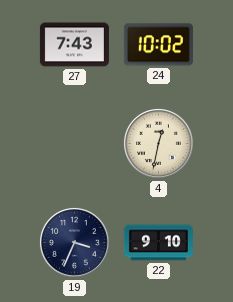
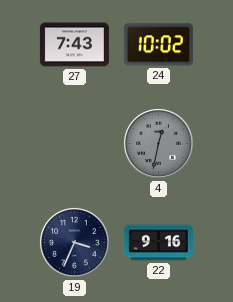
4 dial: cream -> grey
22: 9:10 -> 9:16
